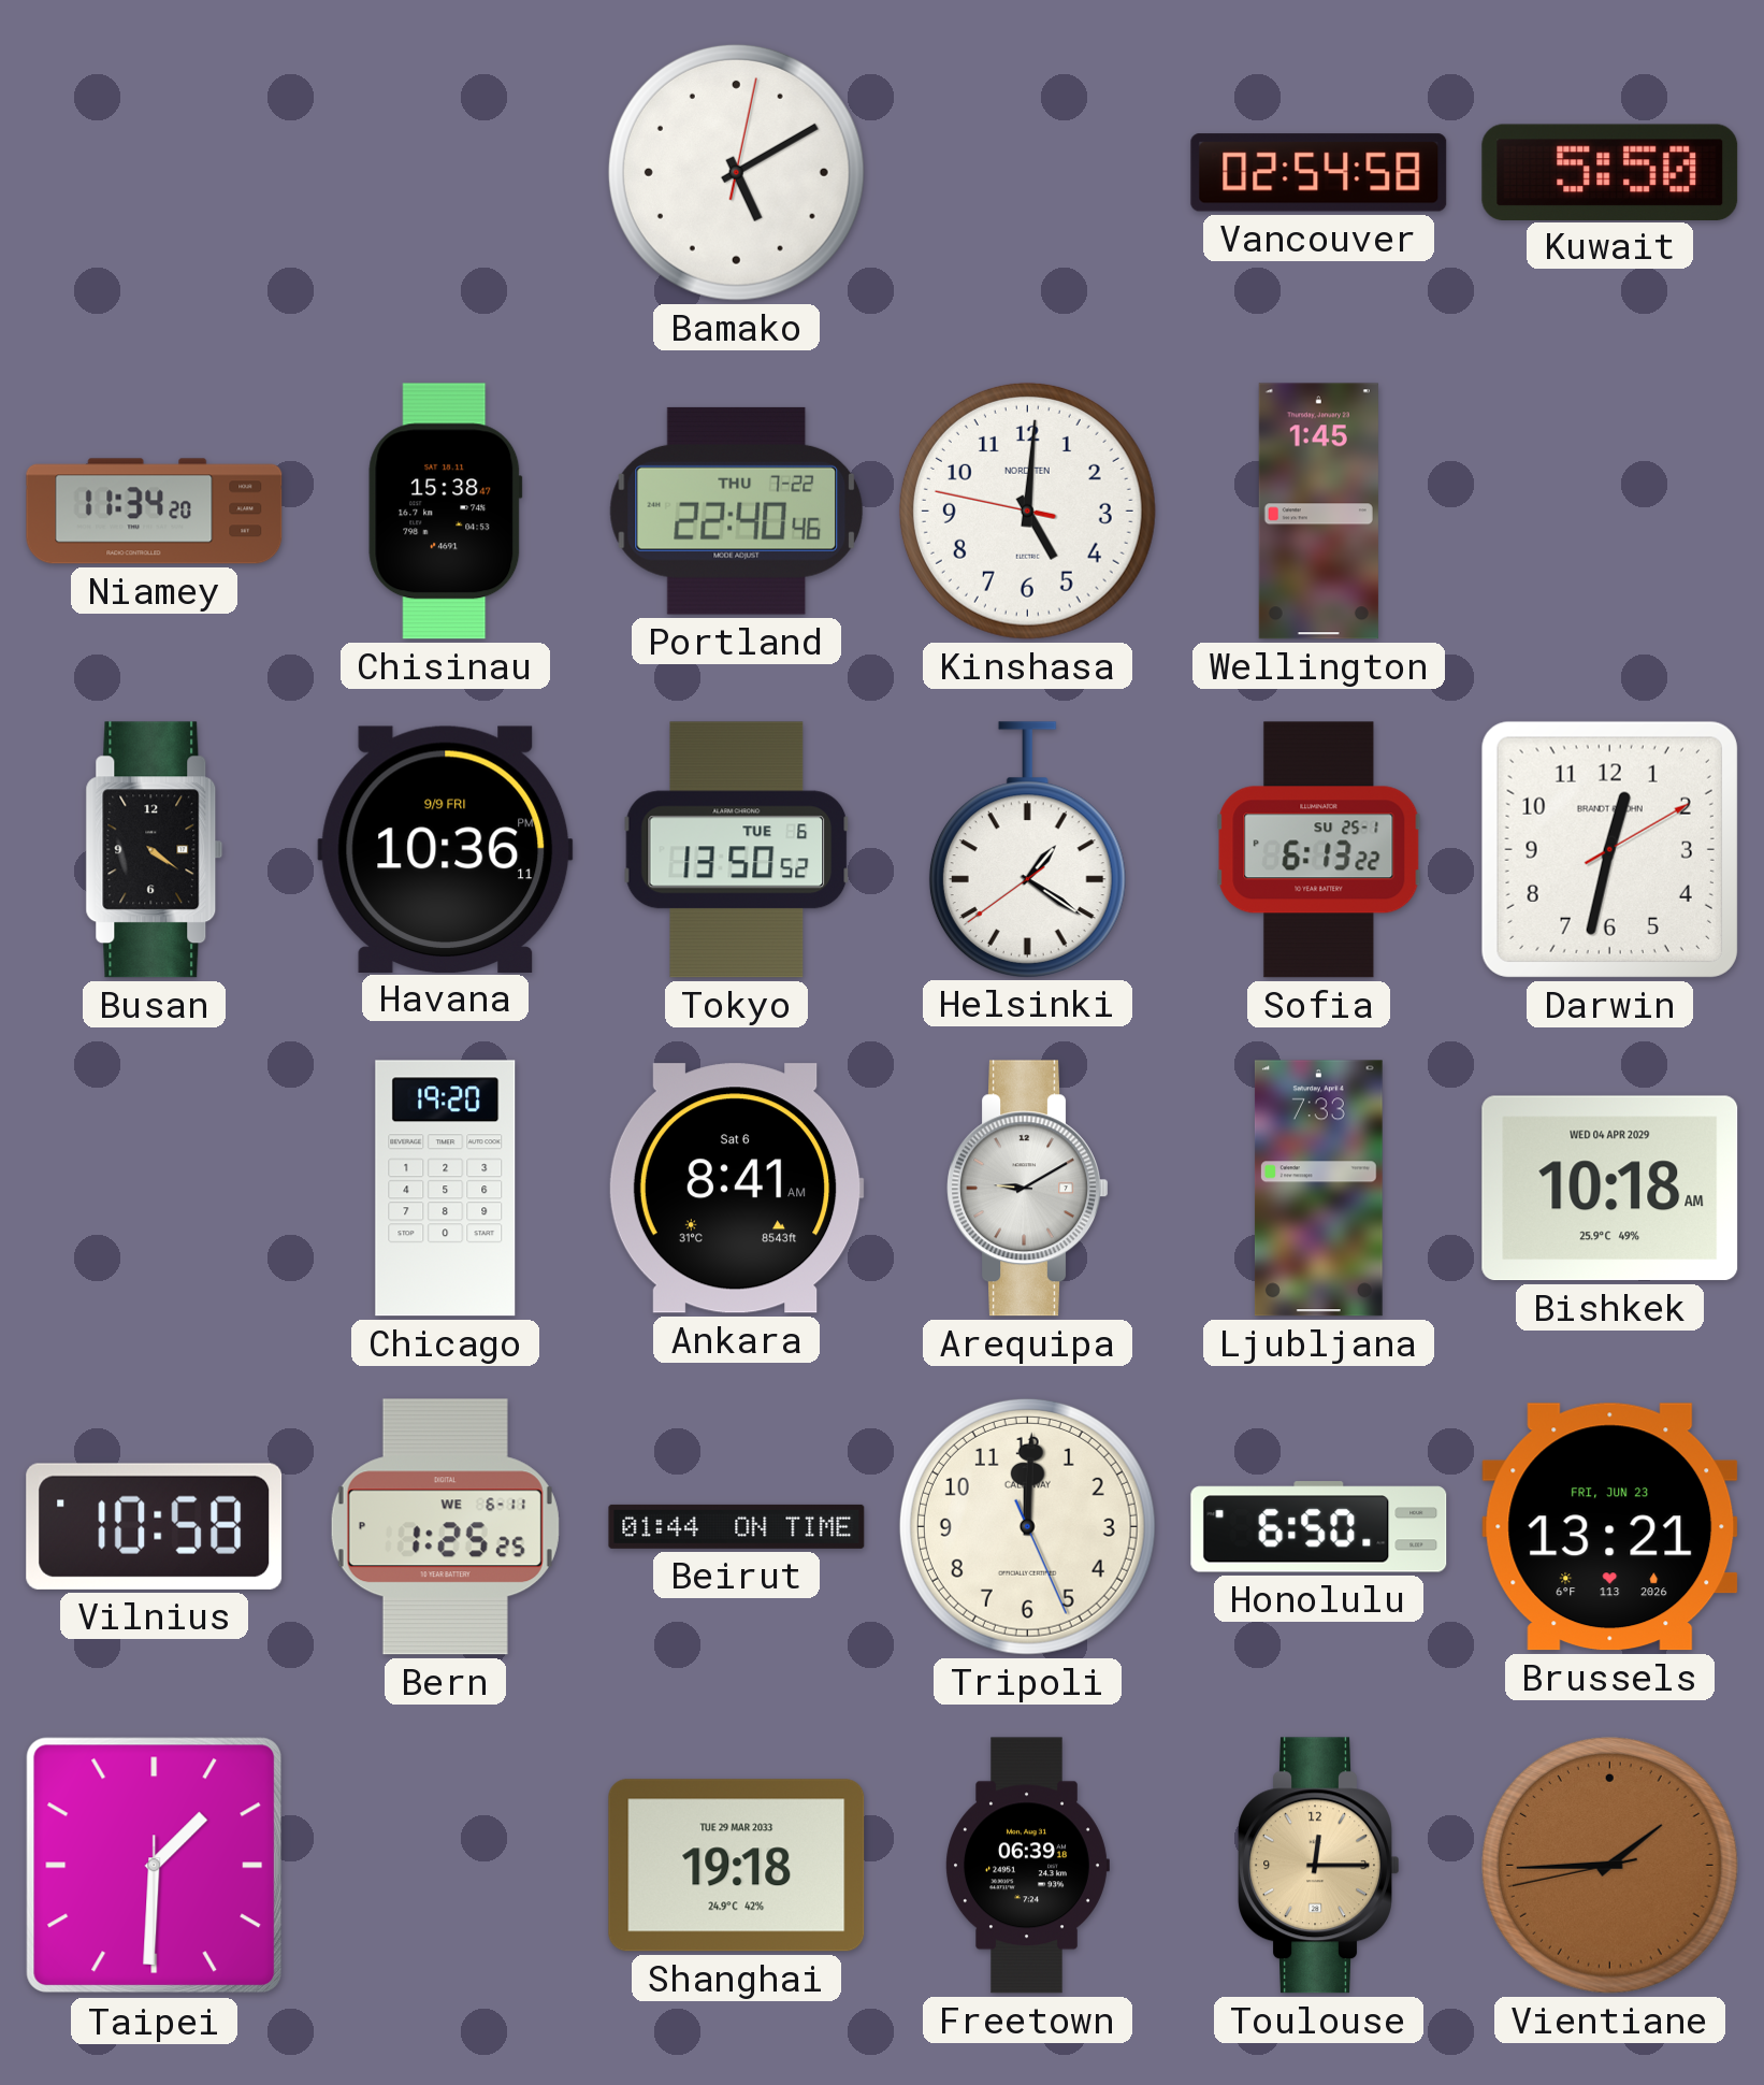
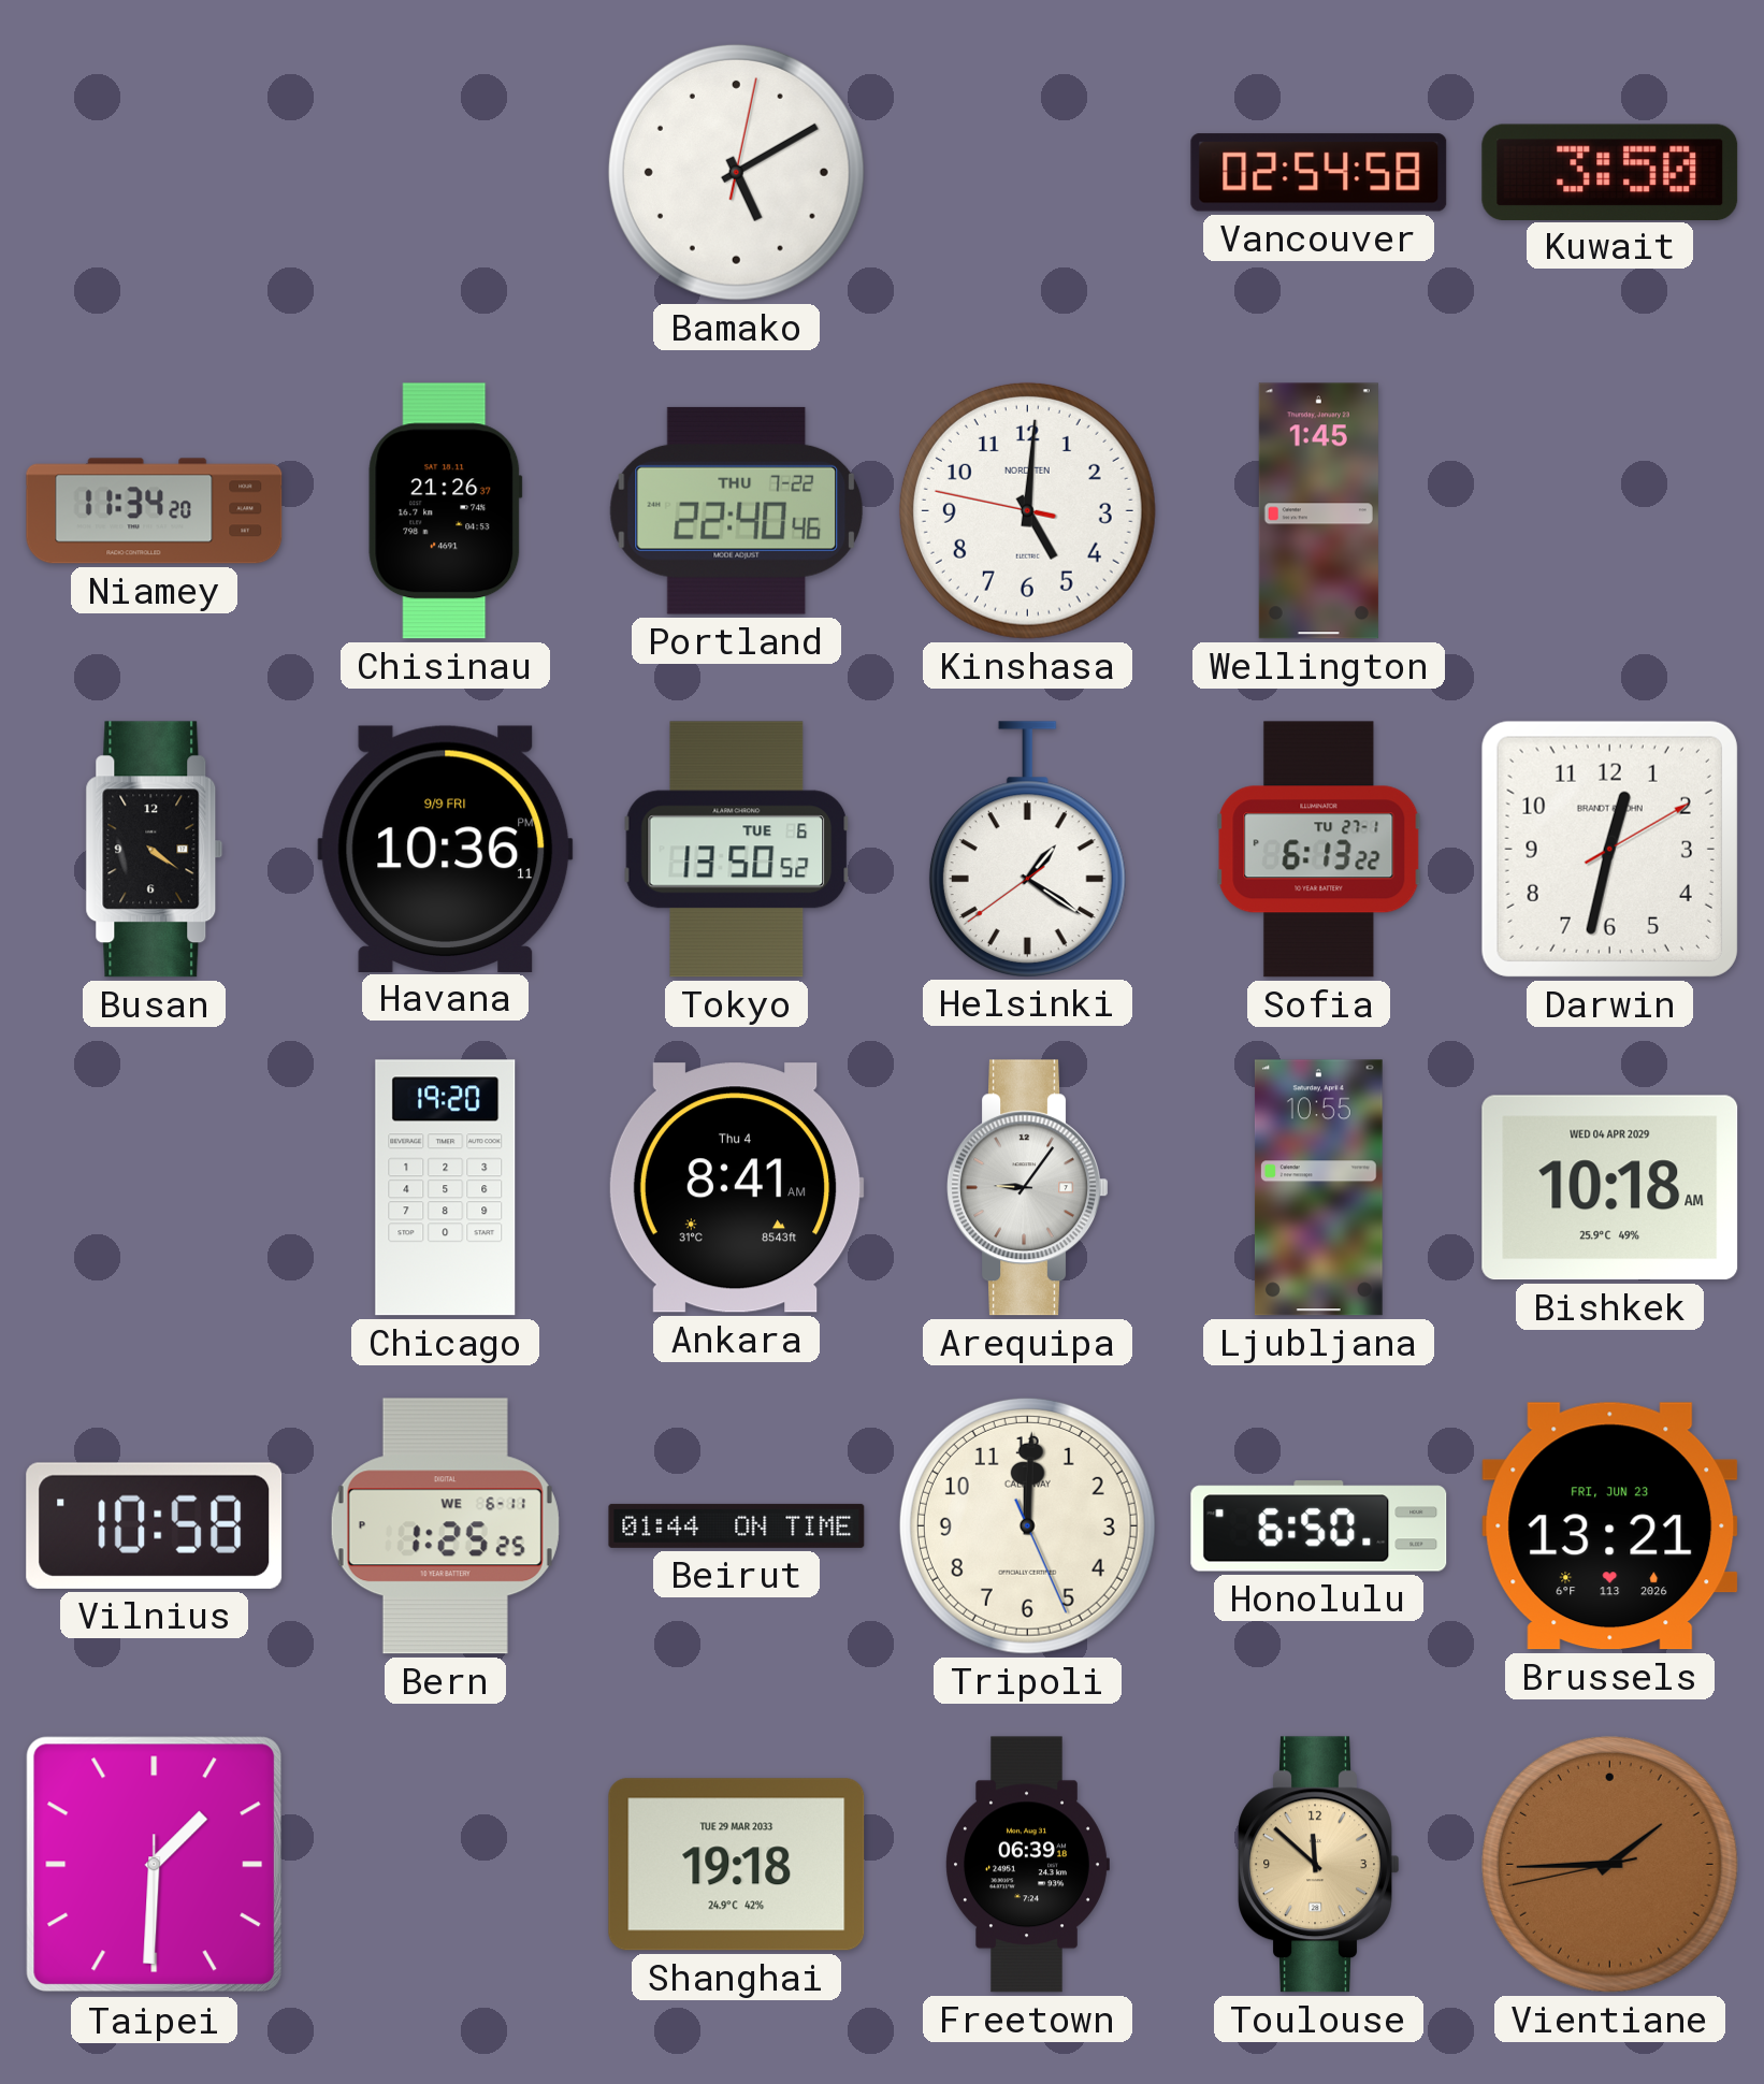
Kuwait: 5:50 -> 3:50
Chisinau: 15:38 -> 21:26
Sofia date: SU 25-1 -> TU 27-1
Ankara date: Sat 6 -> Thu 4
Arequipa: 9:10 -> 9:06
Ljubljana: 7:33 -> 10:55
Toulouse: 12:15 -> 11:52
